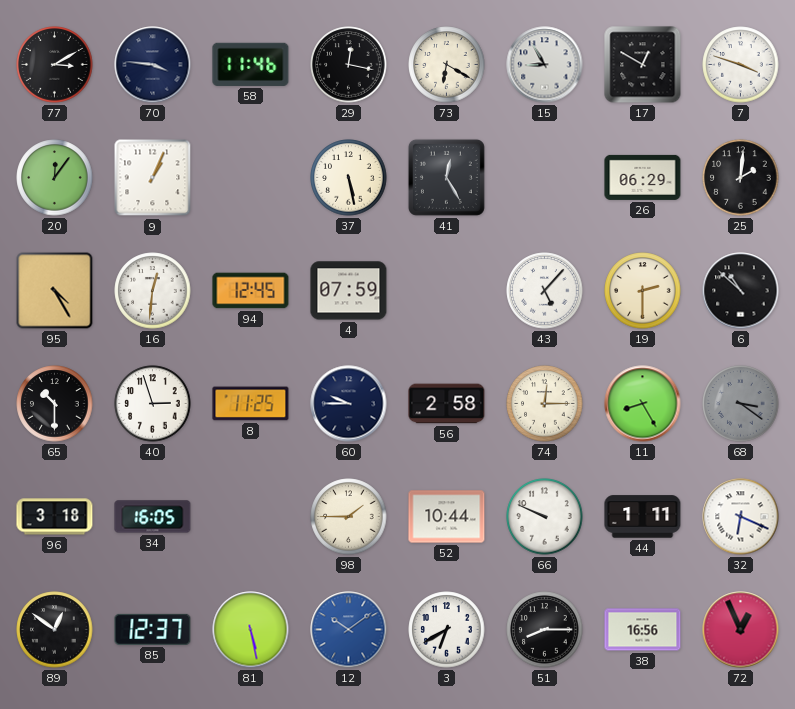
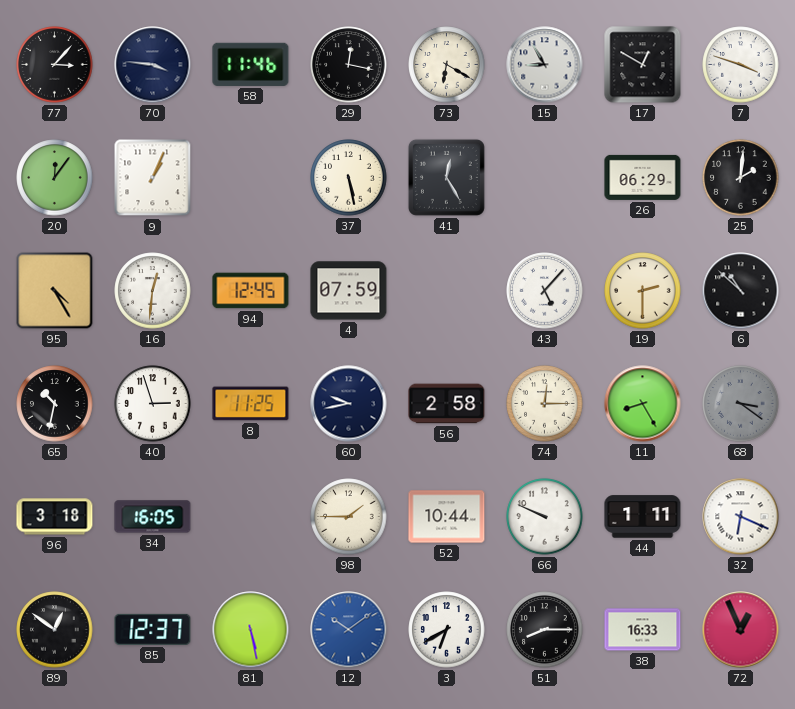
77: 3:10 -> 3:07
65: 10:30 -> 10:32
60: 9:45 -> 9:43
38: 16:56 -> 16:33
